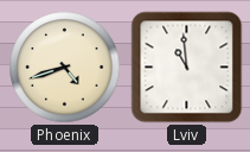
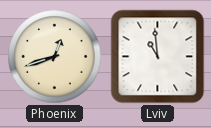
Phoenix: 4:42 -> 12:42
